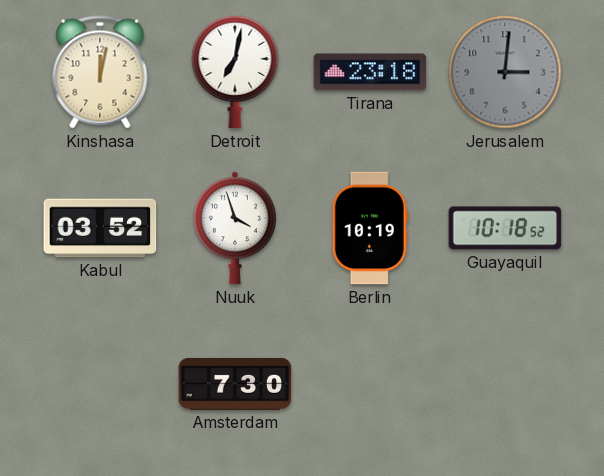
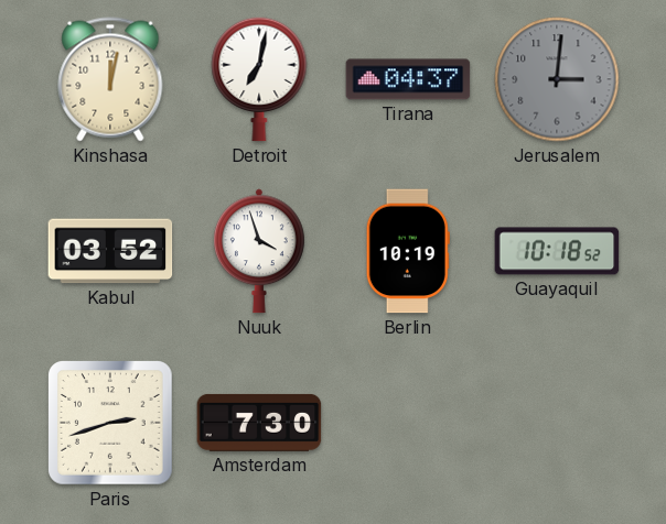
Tirana: 23:18 -> 04:37
Paris: none -> 2:42
